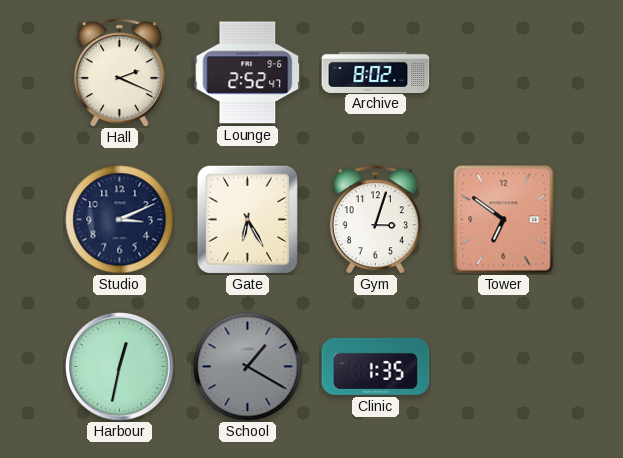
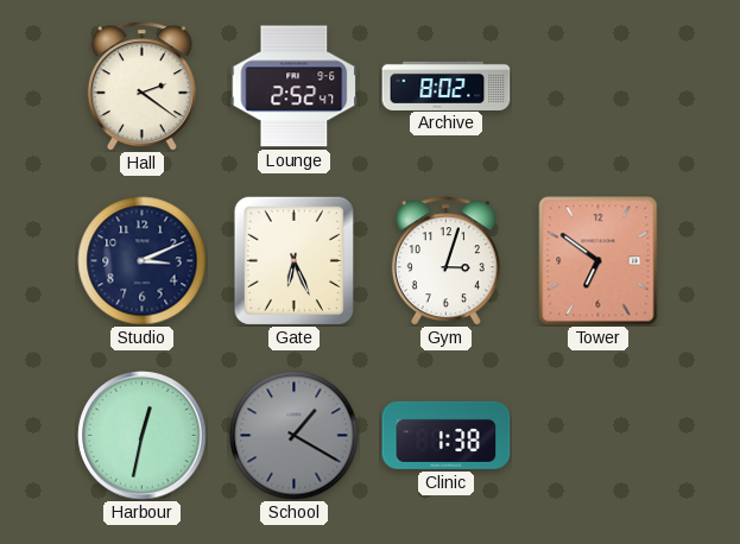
Hall: 2:19 -> 2:21
Gate: 6:25 -> 6:26
Clinic: 1:35 -> 1:38
